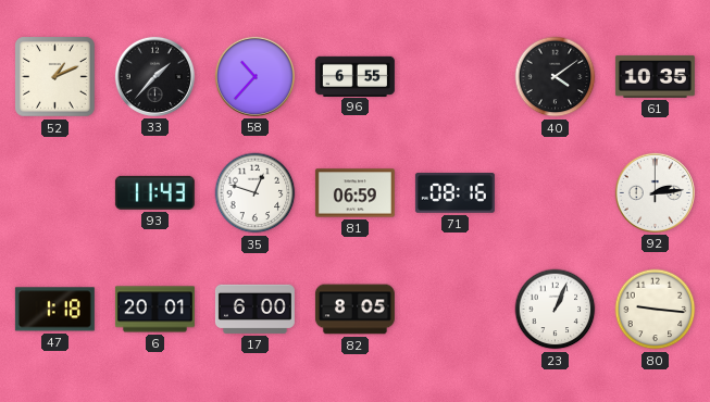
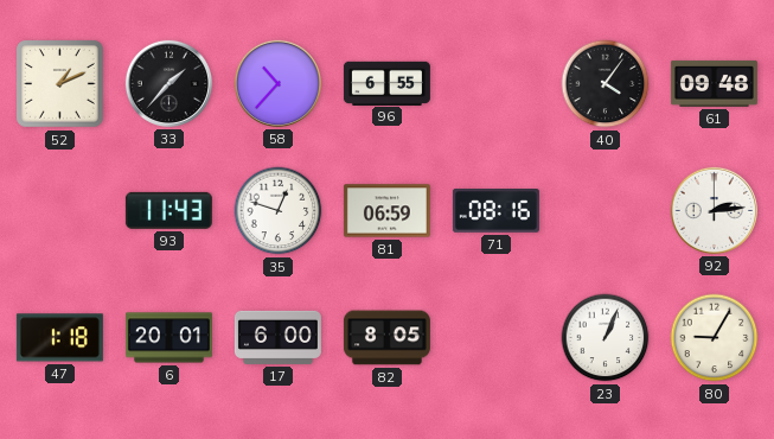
40: 4:09 -> 4:06
61: 10:35 -> 09:48
80: 9:16 -> 9:05
